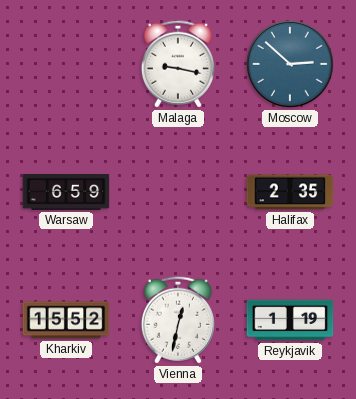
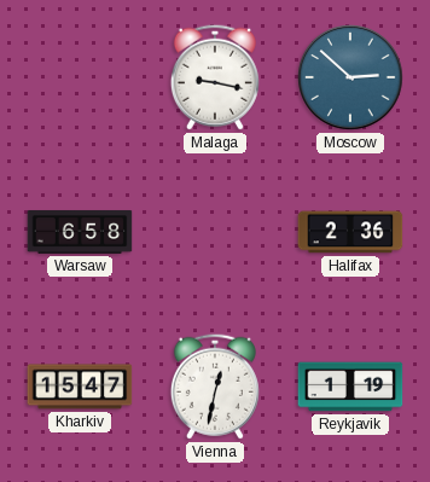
Warsaw: 6:59 -> 6:58
Halifax: 2:35 -> 2:36
Kharkiv: 15:52 -> 15:47
